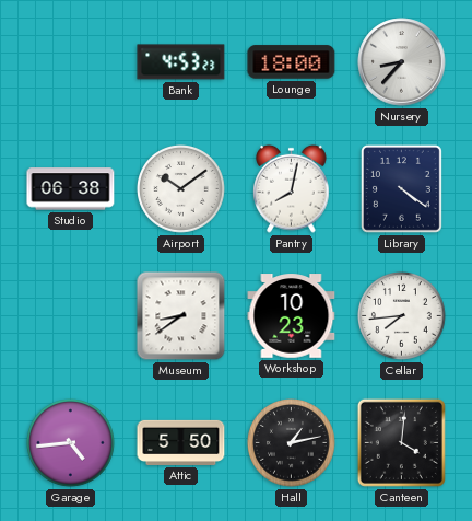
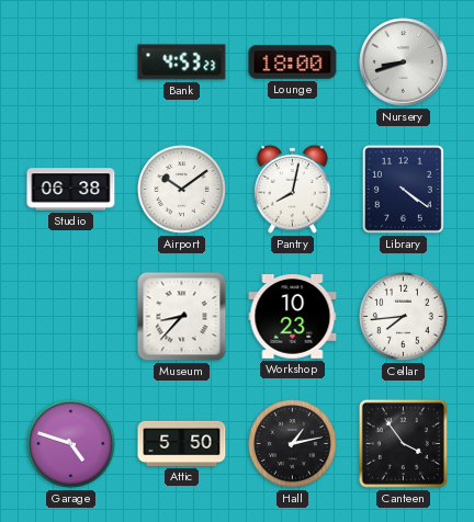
Nursery: 8:37 -> 8:42
Museum: 8:39 -> 8:37
Garage: 4:44 -> 4:48
Canteen: 4:01 -> 3:54
